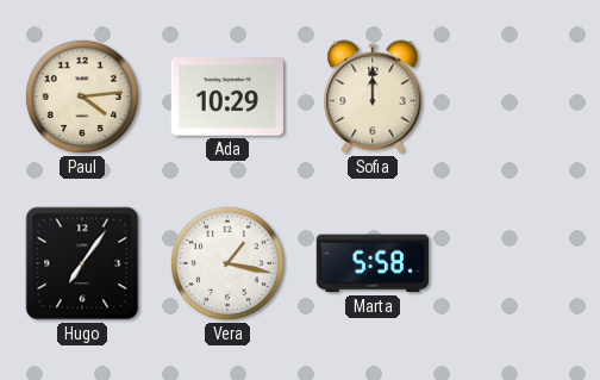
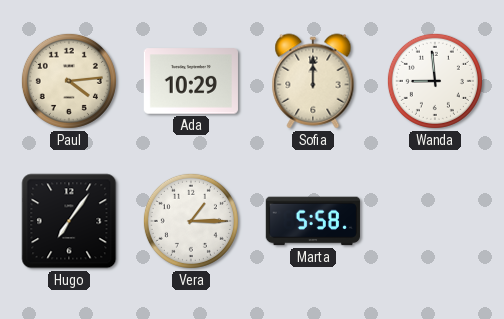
Wanda: none -> 8:59
Vera: 1:17 -> 1:15
